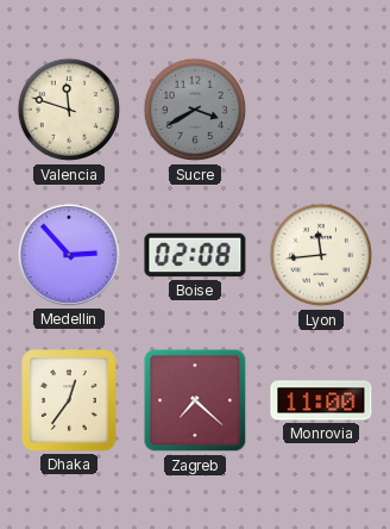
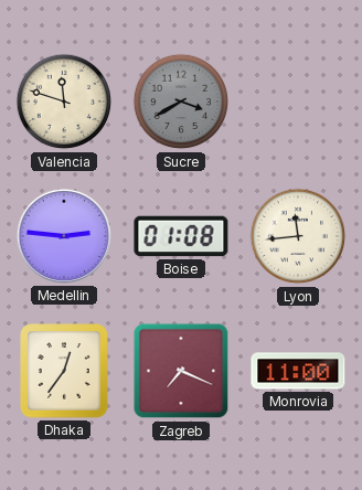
Medellin: 2:53 -> 2:46
Boise: 02:08 -> 01:08
Zagreb: 7:22 -> 7:19
